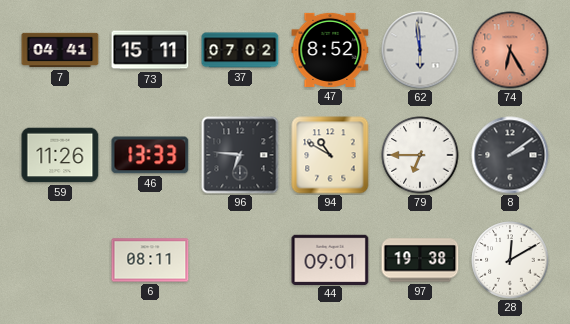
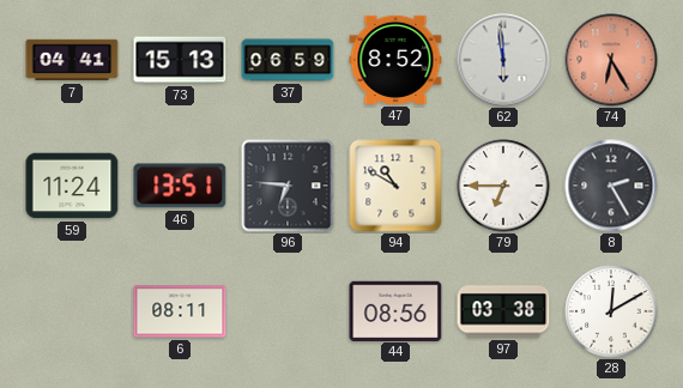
73: 15:11 -> 15:13
37: 07:02 -> 06:59
59: 11:26 -> 11:24
46: 13:33 -> 13:51
8: 2:09 -> 2:25
44: 09:01 -> 08:56
97: 19:38 -> 03:38
